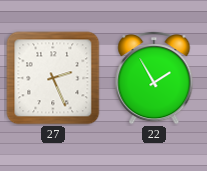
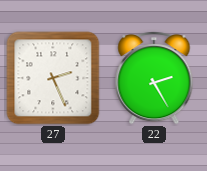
22: 1:55 -> 2:25
